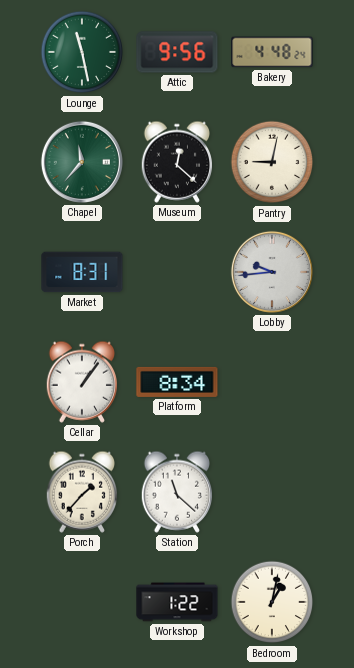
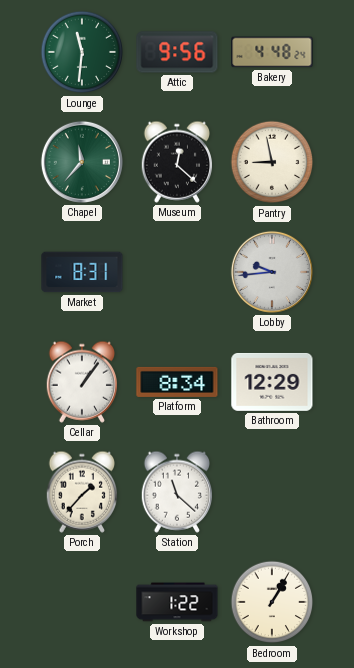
Lounge: 11:28 -> 11:31
Pantry: 9:02 -> 8:58
Bathroom: none -> 12:29
Bedroom: 1:02 -> 1:05
